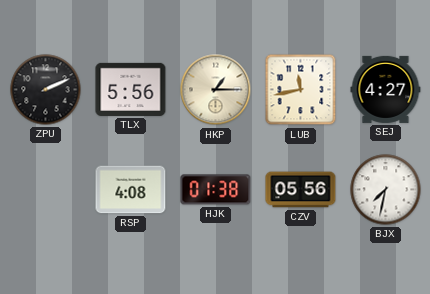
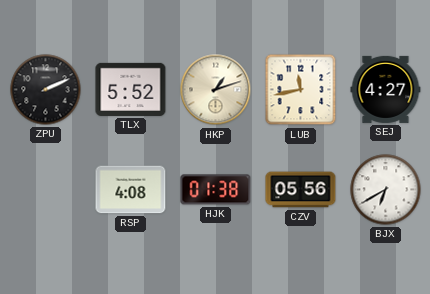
TLX: 5:56 -> 5:52
HKP: 1:15 -> 1:12
BJX: 7:32 -> 6:40
